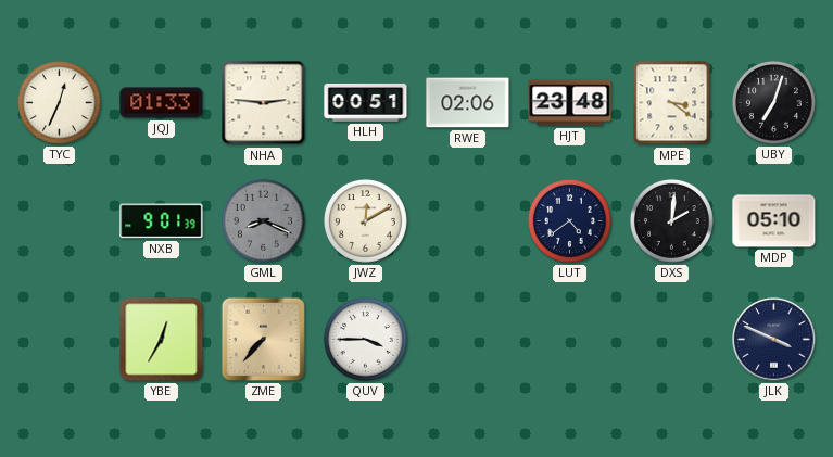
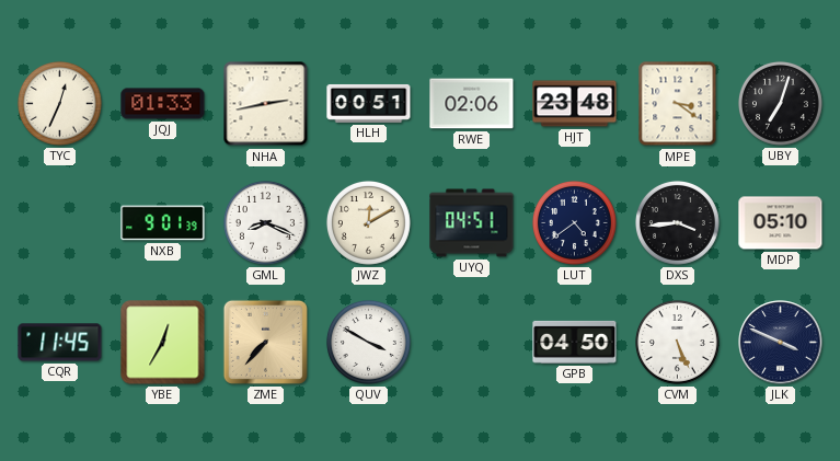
NHA: 2:46 -> 2:43
GML dial: grey -> white
UYQ: none -> 04:51
DXS: 2:01 -> 3:44
CQR: none -> 11:45
QUV: 3:45 -> 3:50
GPB: none -> 04:50
CVM: none -> 5:26
